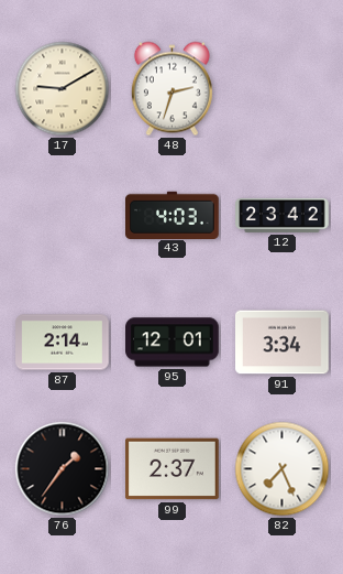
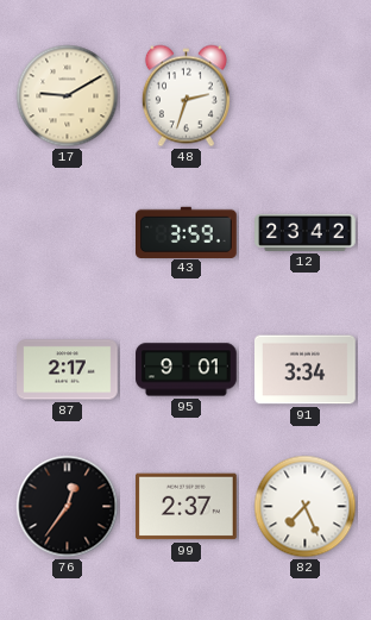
43: 4:03 -> 3:59
87: 2:14 -> 2:17
95: 12:01 -> 9:01
76: 1:36 -> 12:36
